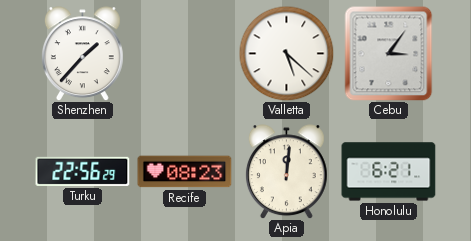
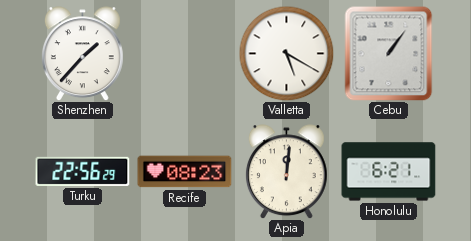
Valletta: 5:22 -> 5:20
Cebu: 3:06 -> 1:06
